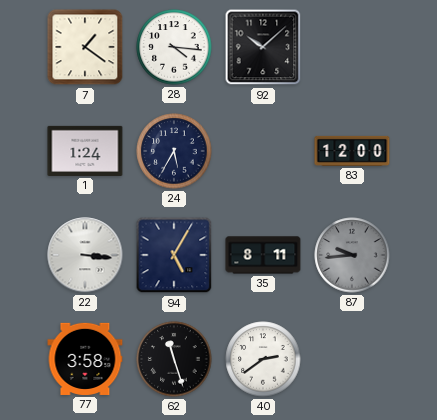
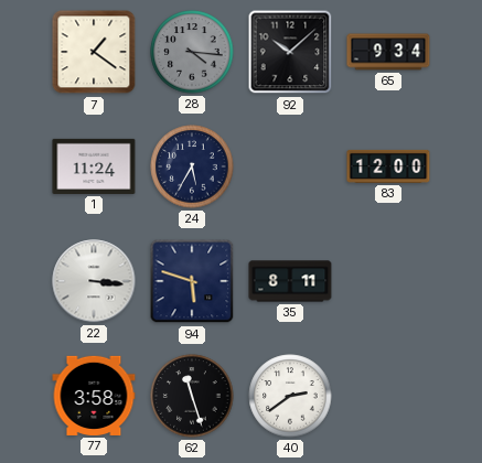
28 dial: white -> grey
65: none -> 9:34
1: 1:24 -> 11:24
94: 5:05 -> 5:48
87: 9:44 -> none
